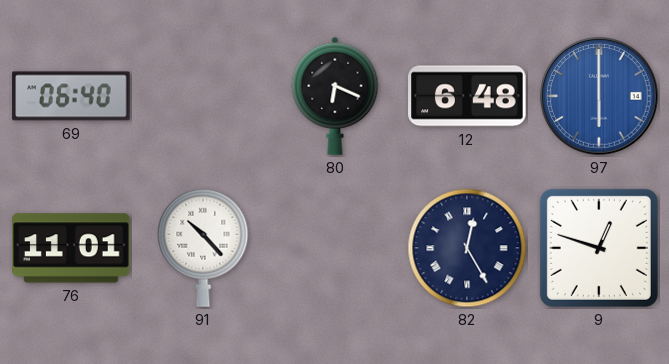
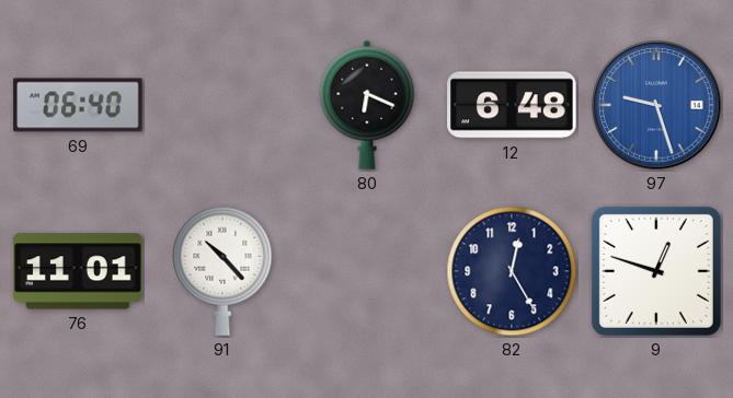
97: 6:00 -> 9:27
82 numerals: Roman -> Arabic
